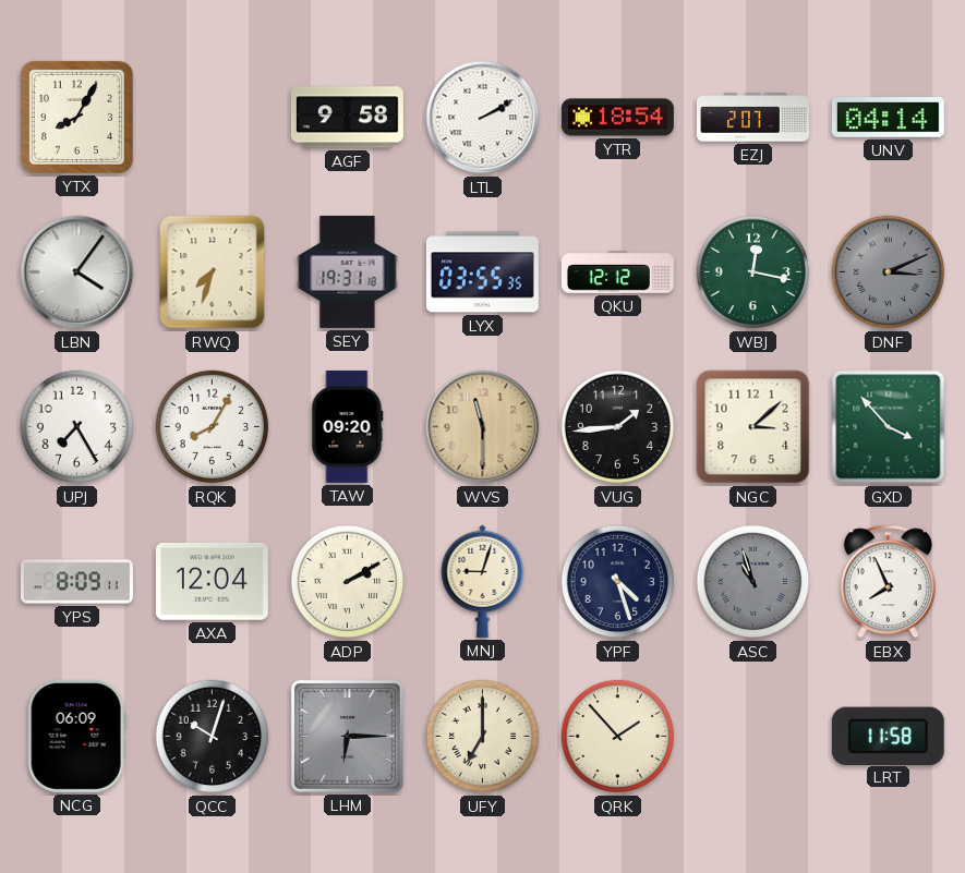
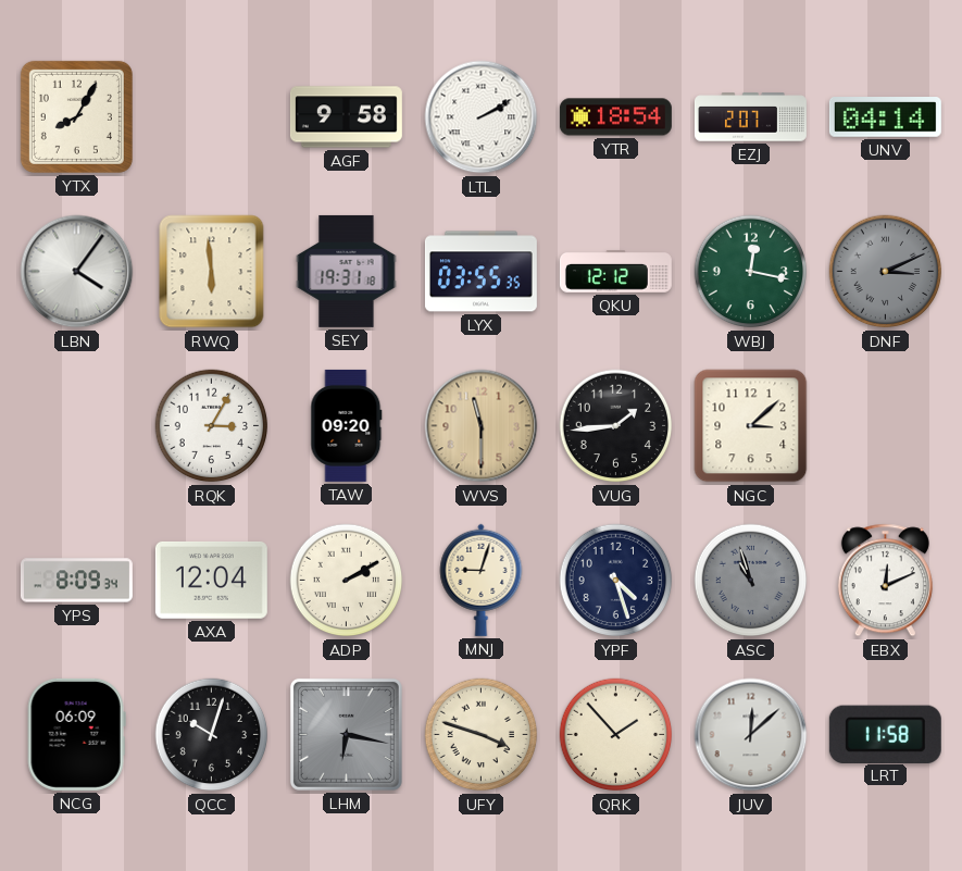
RWQ: 7:33 -> 5:59
UPJ: 7:25 -> none
RQK: 8:05 -> 3:05
GXD: 3:53 -> none
YPS: 8:09:11 -> 8:09:34
EBX: 7:56 -> 12:11
LHM: 6:15 -> 6:17
UFY: 7:00 -> 3:48
JUV: none -> 12:08
